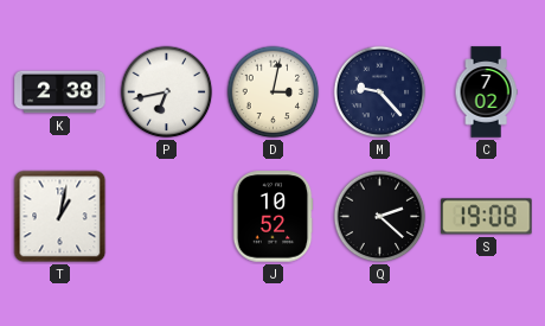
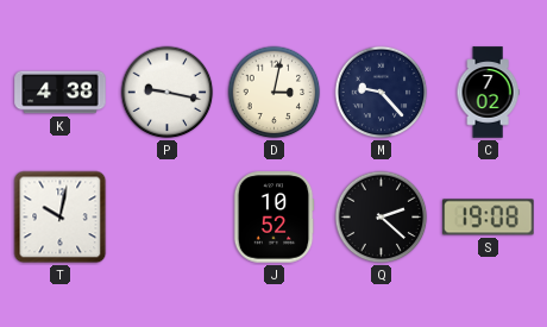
K: 2:38 -> 4:38
P: 6:43 -> 9:17
T: 1:02 -> 10:02
